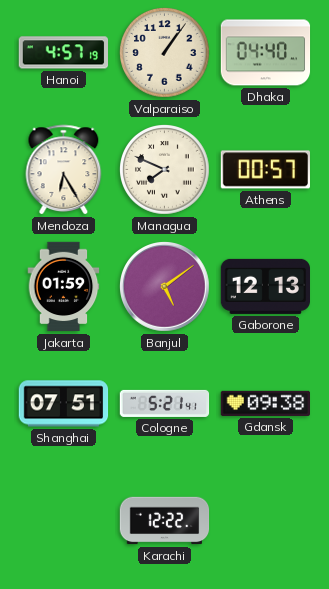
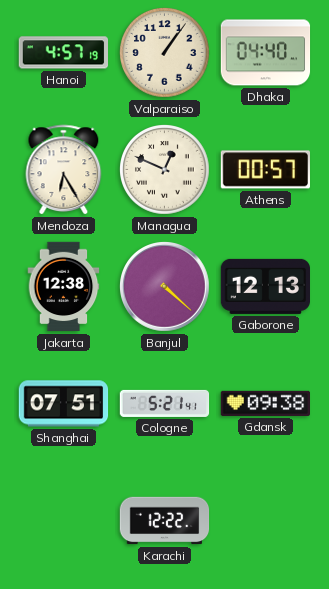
Managua: 7:49 -> 12:49
Jakarta: 01:59 -> 12:38
Banjul: 5:09 -> 4:22
